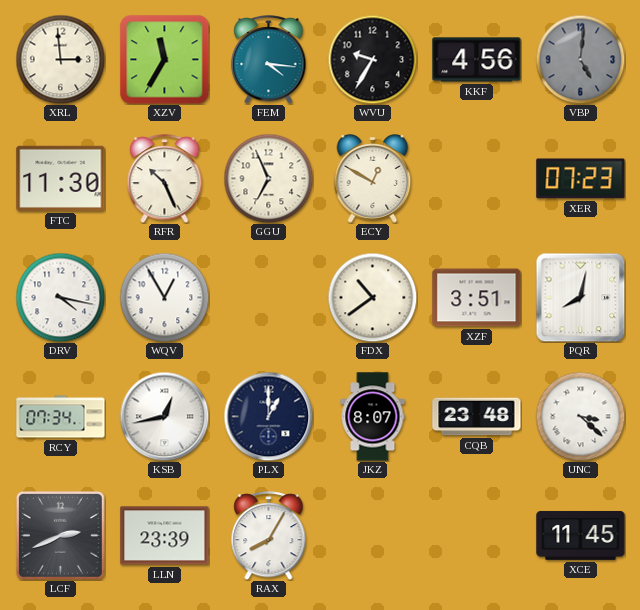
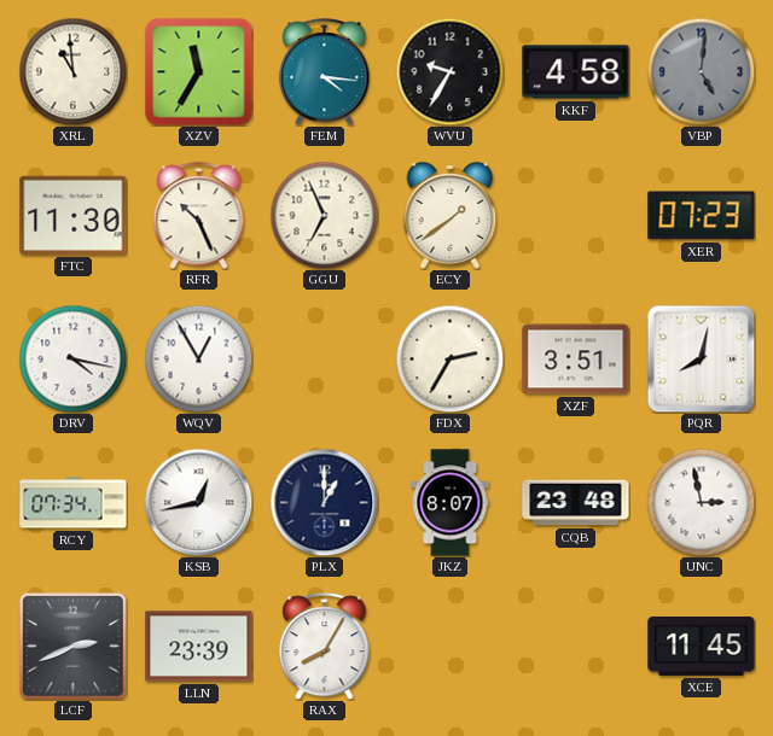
XRL: 2:59 -> 10:59
KKF: 4:56 -> 4:58
ECY: 12:50 -> 1:39
FDX: 10:39 -> 2:35
UNC: 3:22 -> 2:58
